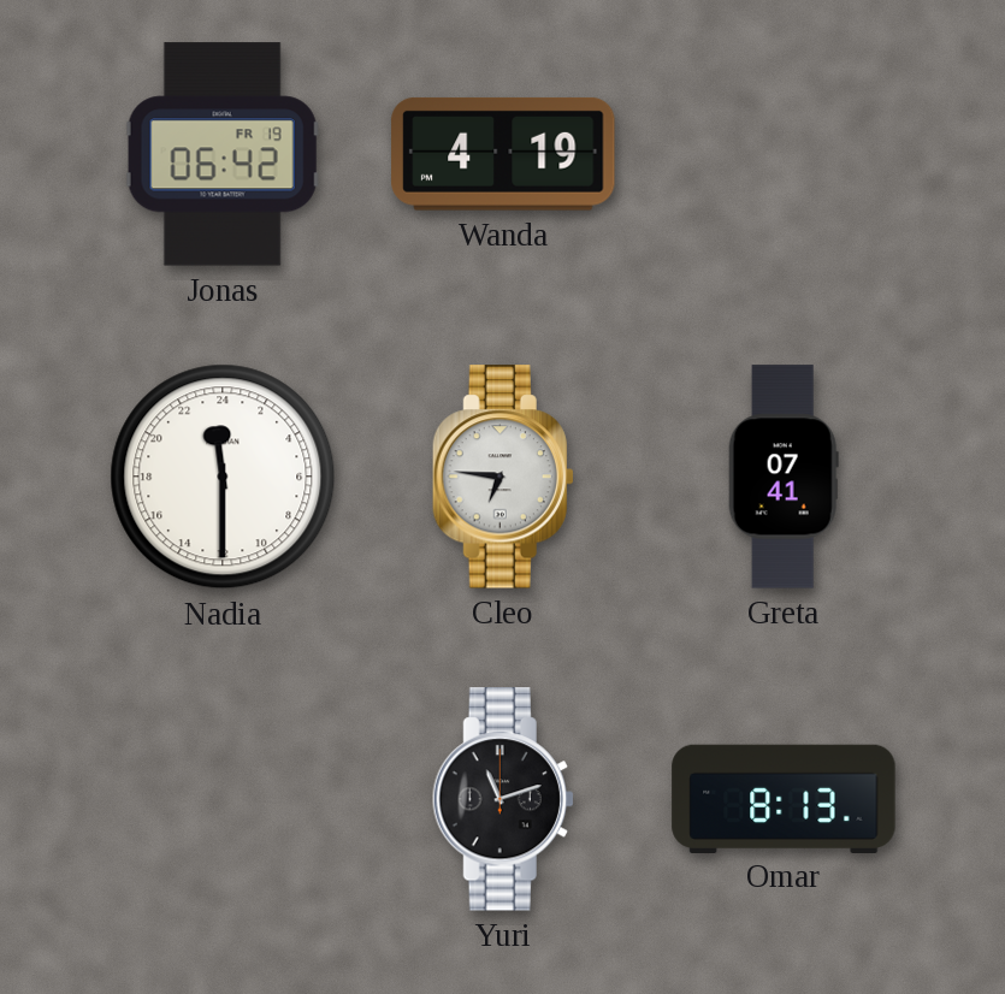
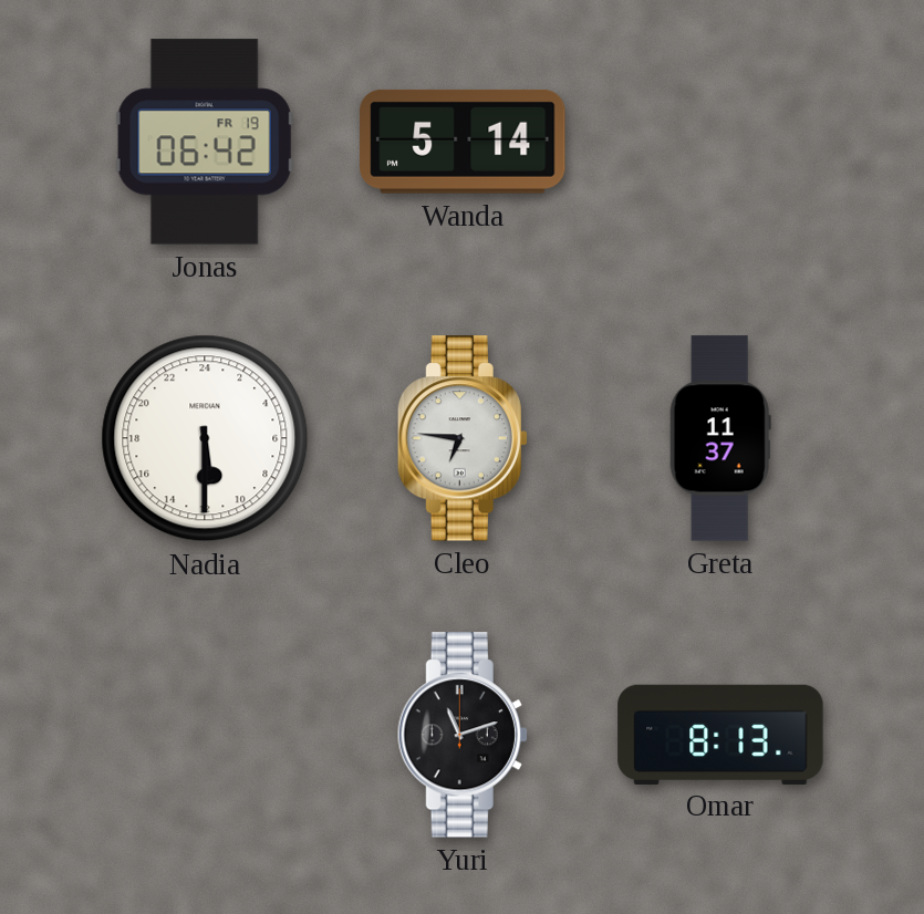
Wanda: 4:19 -> 5:14
Nadia: 23:30 -> 11:30
Greta: 07:41 -> 11:37
